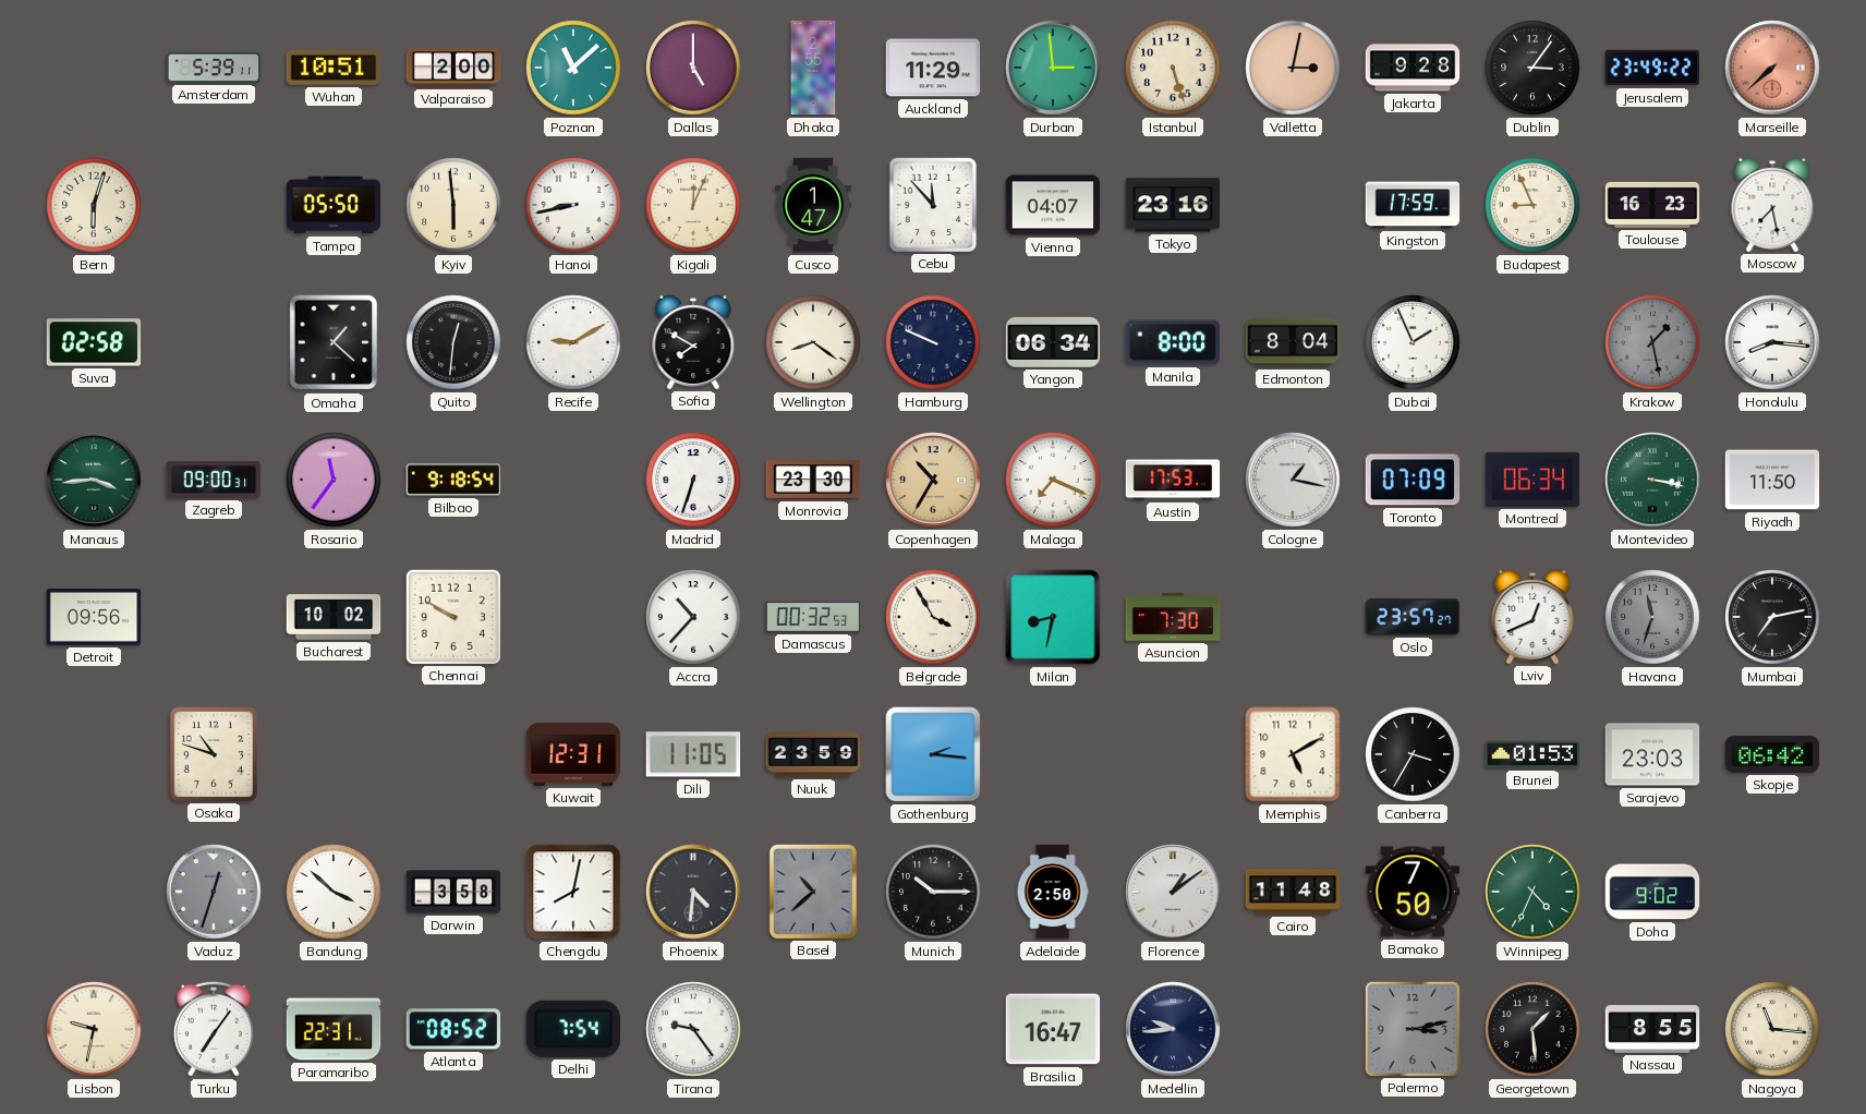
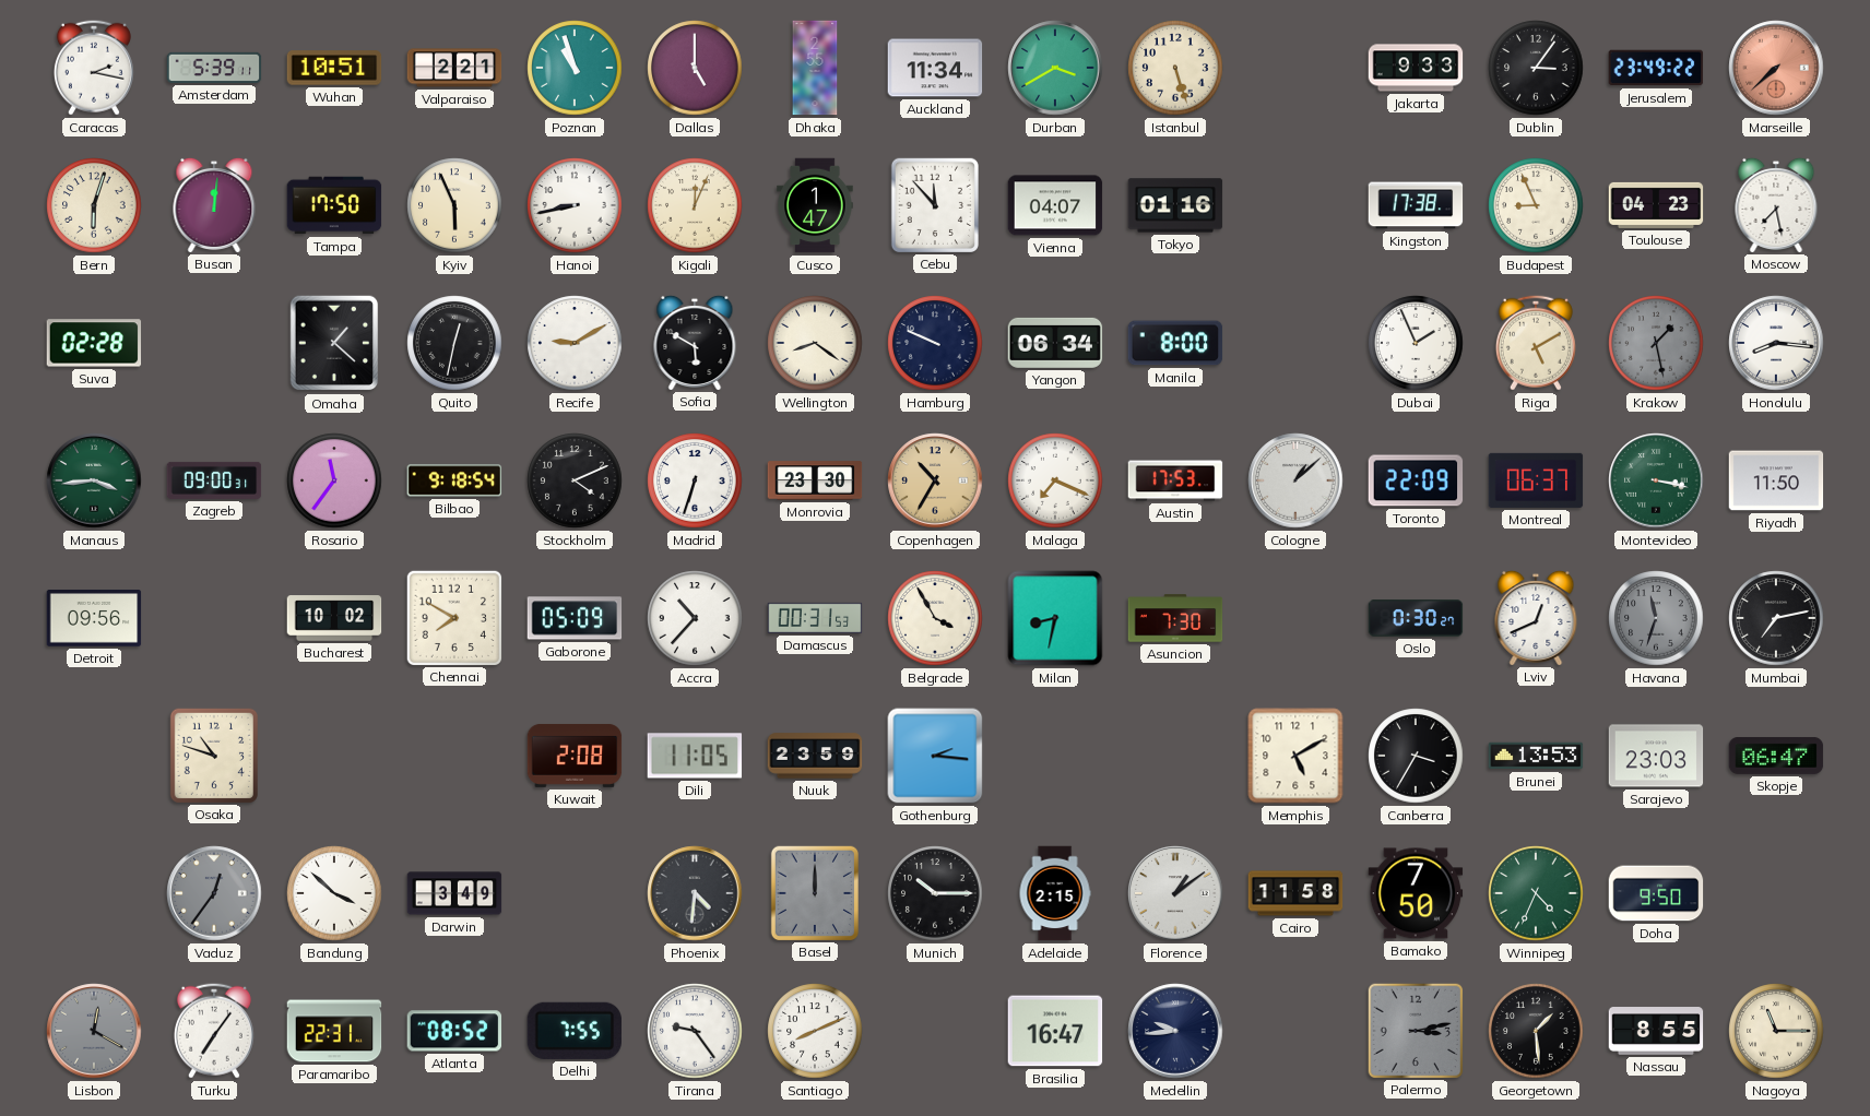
Caracas: none -> 2:17
Valparaiso: 2:00 -> 2:21
Poznan: 11:08 -> 10:57
Auckland: 11:29 -> 11:34
Durban: 2:59 -> 3:40
Valletta: 3:02 -> none
Jakarta: 9:28 -> 9:33
Busan: none -> 12:01
Tampa: 05:50 -> 17:50
Kyiv: 5:59 -> 5:56
Tokyo: 23:16 -> 01:16
Kingston: 17:59 -> 17:38
Toulouse: 16:23 -> 04:23
Suva: 02:58 -> 02:28
Quito: 12:31 -> 12:32
Sofia: 7:50 -> 5:50
Edmonton: 8:04 -> none
Riga: none -> 5:10
Stockholm: none -> 4:11
Cologne: 1:17 -> 1:08
Toronto: 07:09 -> 22:09
Montreal: 06:34 -> 06:37
Chennai: 9:50 -> 7:50
Gaborone: none -> 05:09
Damascus: 00:32 -> 00:31
Oslo: 23:57 -> 0:30
Kuwait: 12:31 -> 2:08
Brunei: 01:53 -> 13:53
Skopje: 06:42 -> 06:47
Vaduz: 12:33 -> 12:36
Darwin: 3:58 -> 3:49
Chengdu: 8:02 -> none
Basel: 10:38 -> 12:00
Adelaide: 2:50 -> 2:15
Cairo: 11:48 -> 11:58
Doha: 9:02 -> 9:50
Lisbon: 9:32 -> 12:20
Lisbon dial: cream -> grey
Delhi: 7:54 -> 7:55
Santiago: none -> 8:11
Nagoya: 11:16 -> 11:15
